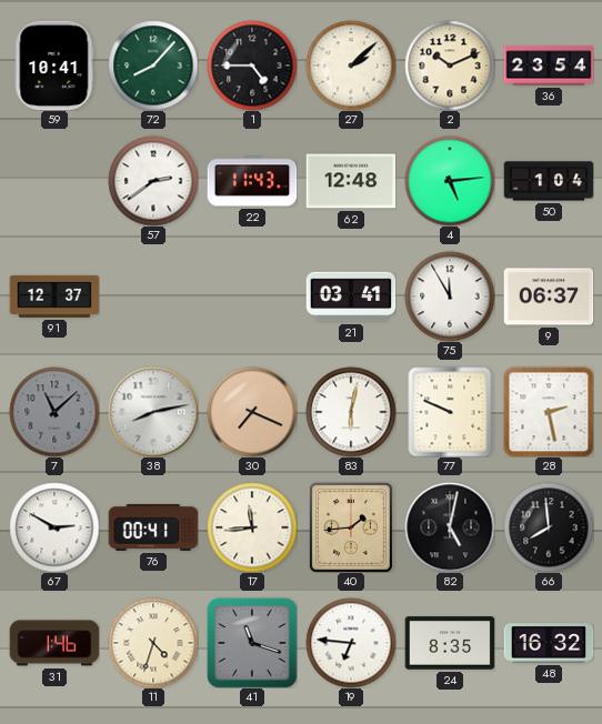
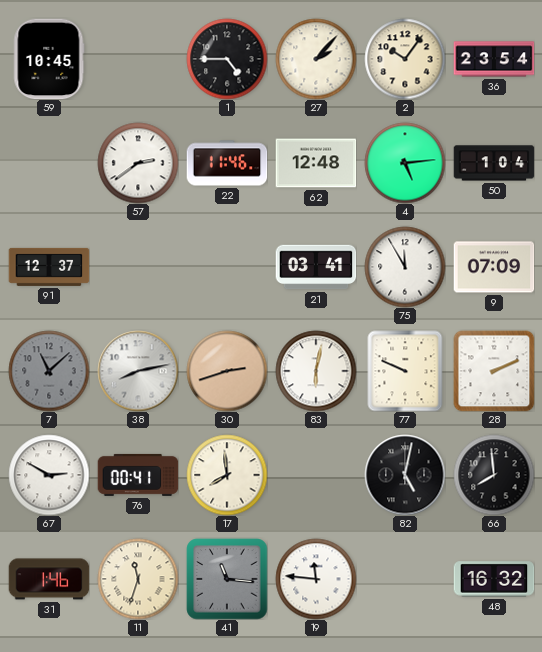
59: 10:41 -> 10:45
72: 8:07 -> none
27: 2:08 -> 2:07
2: 10:11 -> 10:06
22: 11:43 -> 11:46
9: 06:37 -> 07:09
30: 7:19 -> 2:42
28: 2:28 -> 2:11
17: 11:44 -> 7:59
40: 1:44 -> none
11: 4:33 -> 11:33
41: 11:18 -> 11:16
19: 6:46 -> 11:46
24: 8:35 -> none
